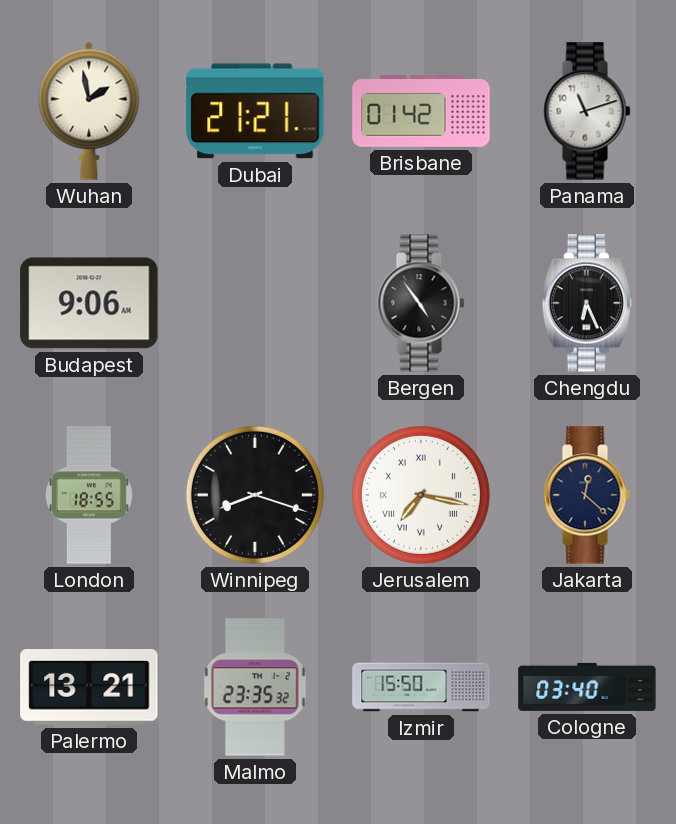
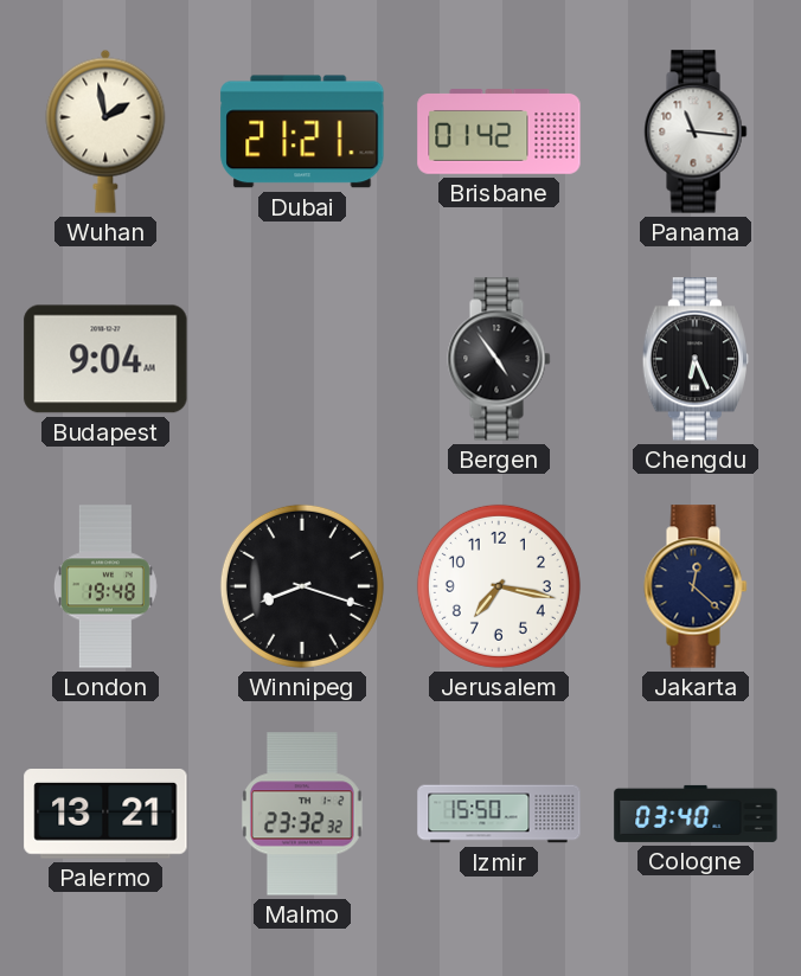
Panama: 11:12 -> 11:16
Budapest: 9:06 -> 9:04
London: 18:55 -> 19:48
Jerusalem numerals: Roman -> Arabic
Malmo: 23:35 -> 23:32
